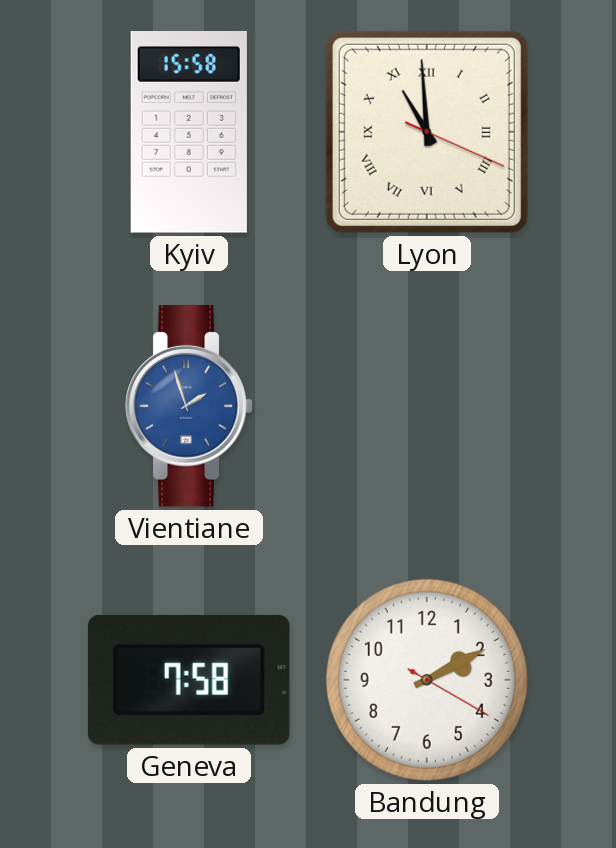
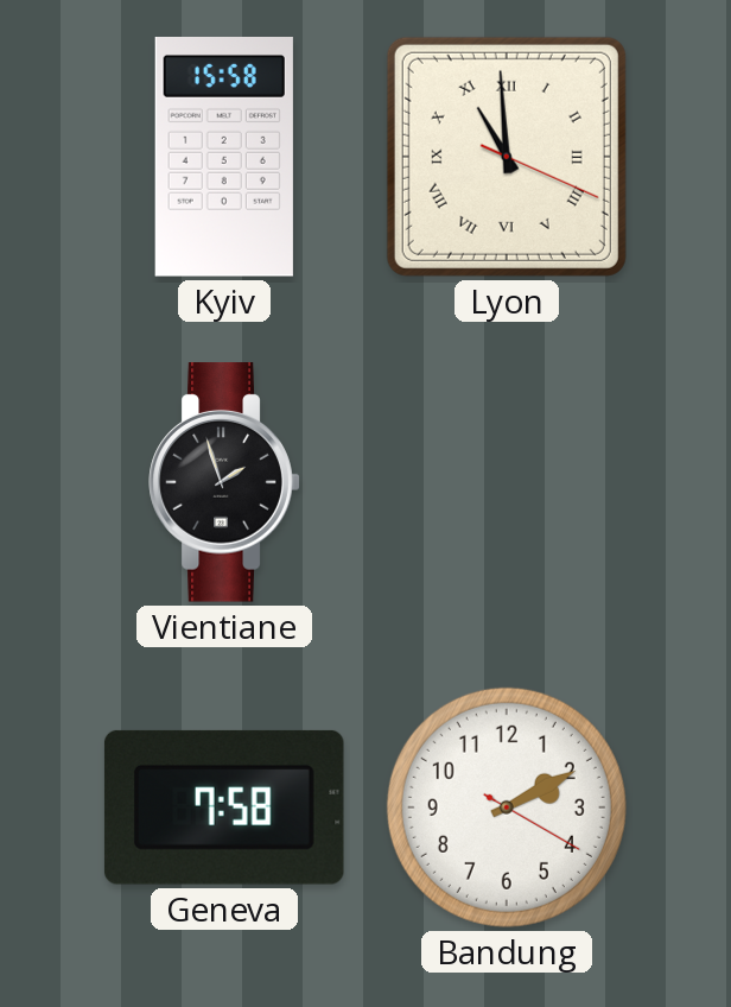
Vientiane dial: blue -> black
